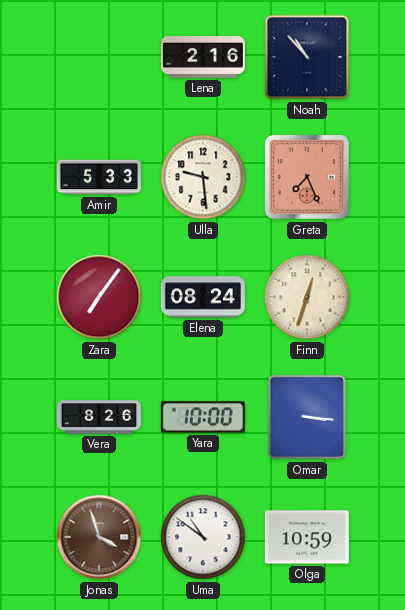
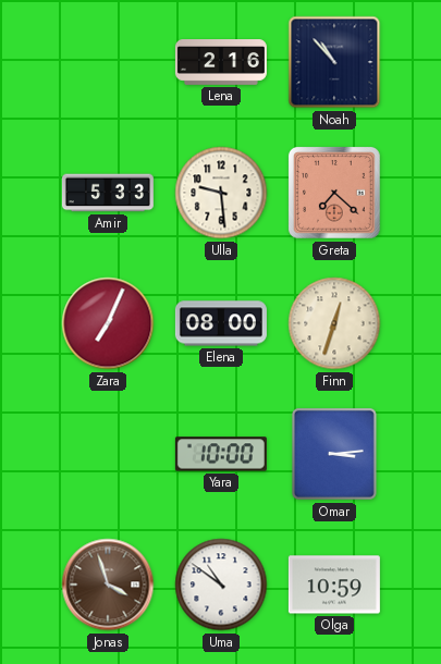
Greta: 7:26 -> 7:22
Zara: 7:06 -> 7:04
Elena: 08:24 -> 08:00
Vera: 8:26 -> none
Omar: 3:16 -> 3:14
